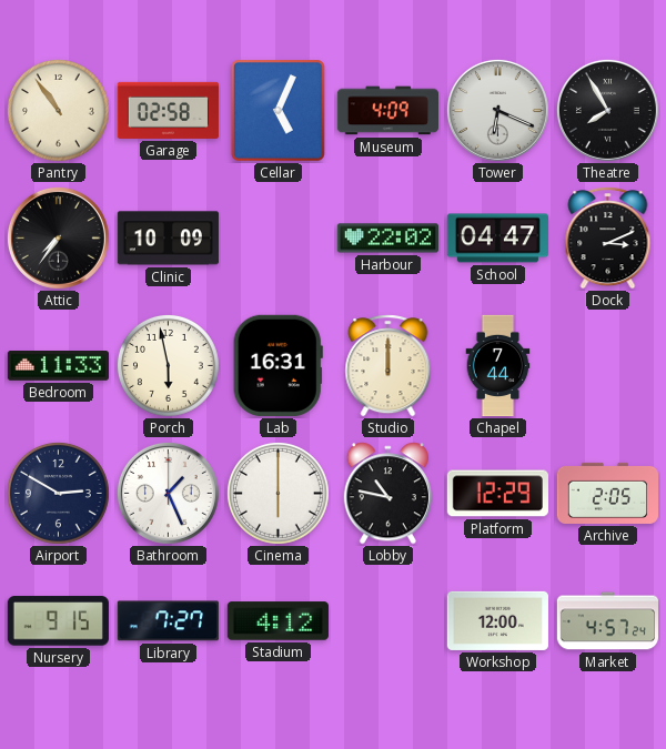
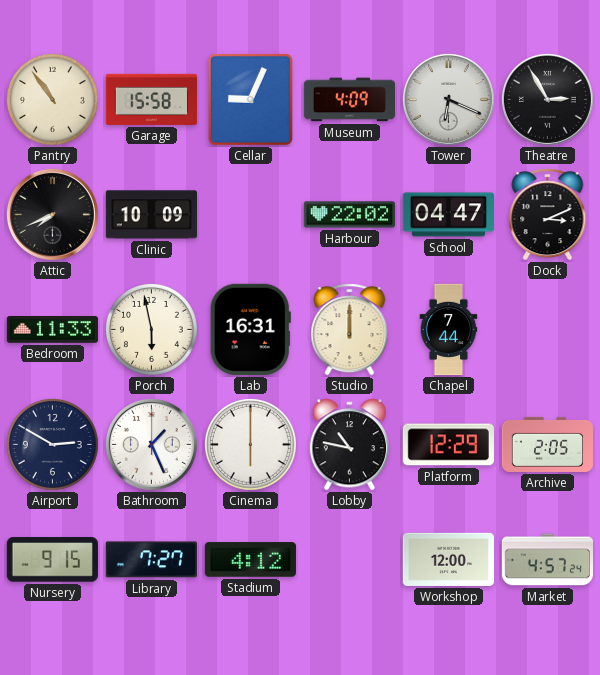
Garage: 02:58 -> 15:58
Cellar: 5:04 -> 9:04
Theatre: 7:55 -> 2:55
Attic: 7:36 -> 7:41
